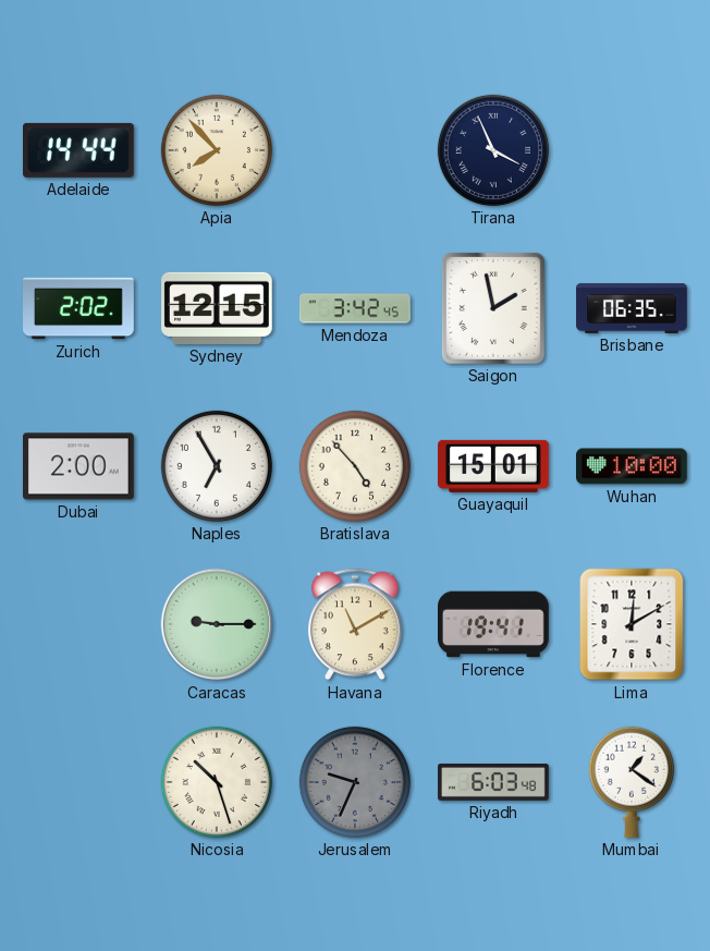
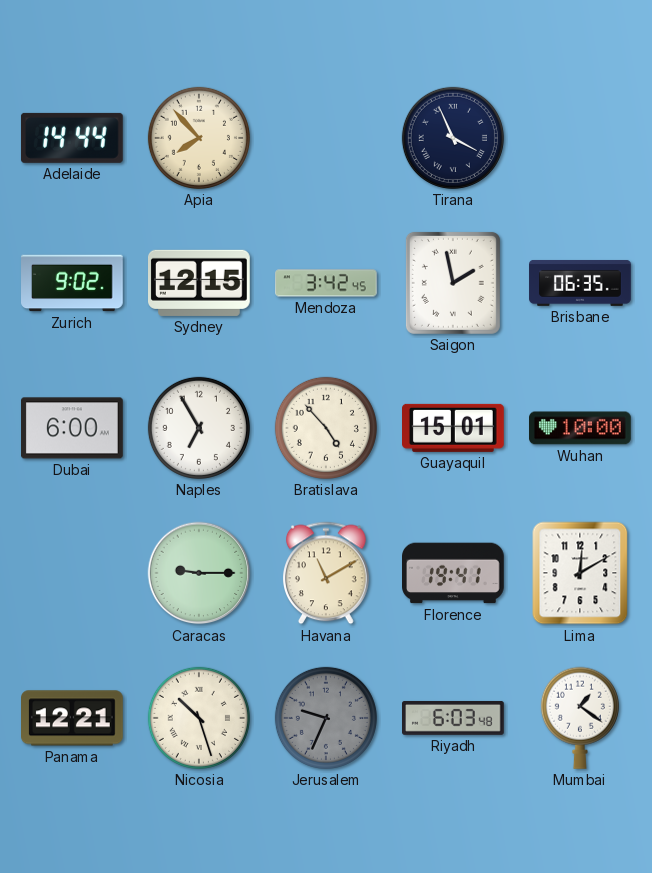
Zurich: 2:02 -> 9:02
Dubai: 2:00 -> 6:00
Panama: none -> 12:21
